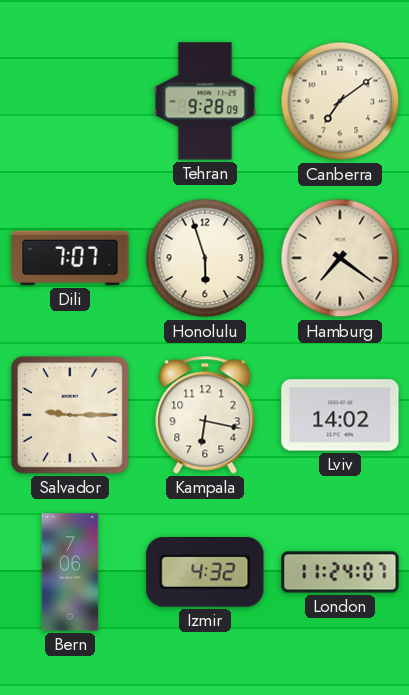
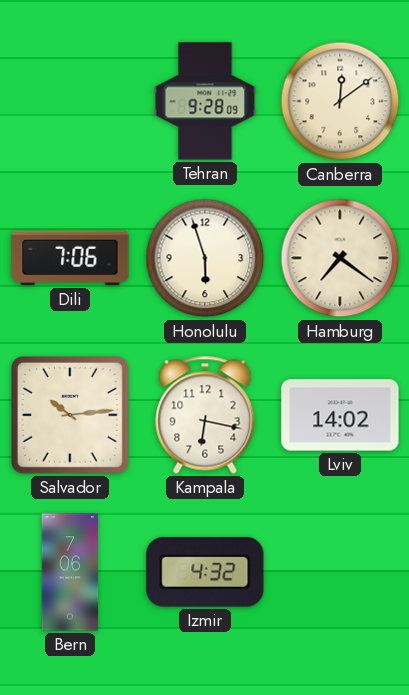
Canberra: 7:09 -> 12:09
Dili: 7:07 -> 7:06
Salvador: 9:15 -> 10:14
London: 11:24 -> none
